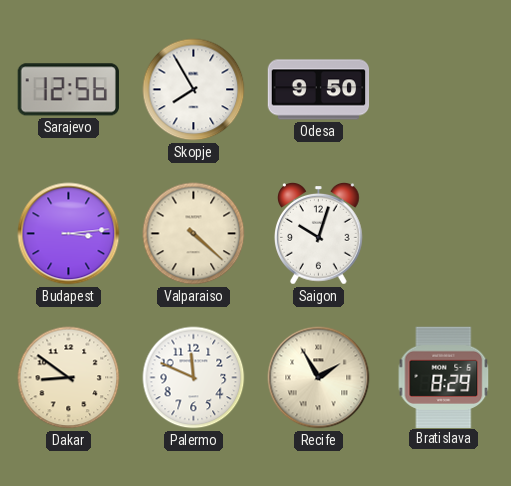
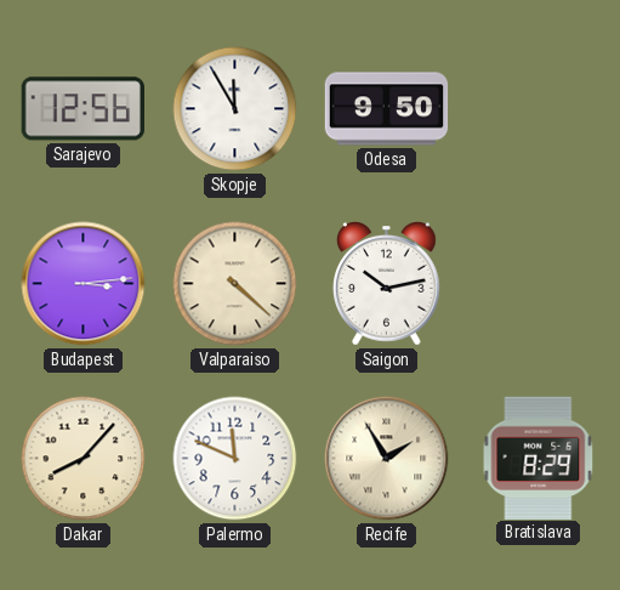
Skopje: 7:55 -> 11:55
Saigon: 10:03 -> 10:13
Dakar: 8:51 -> 8:07
